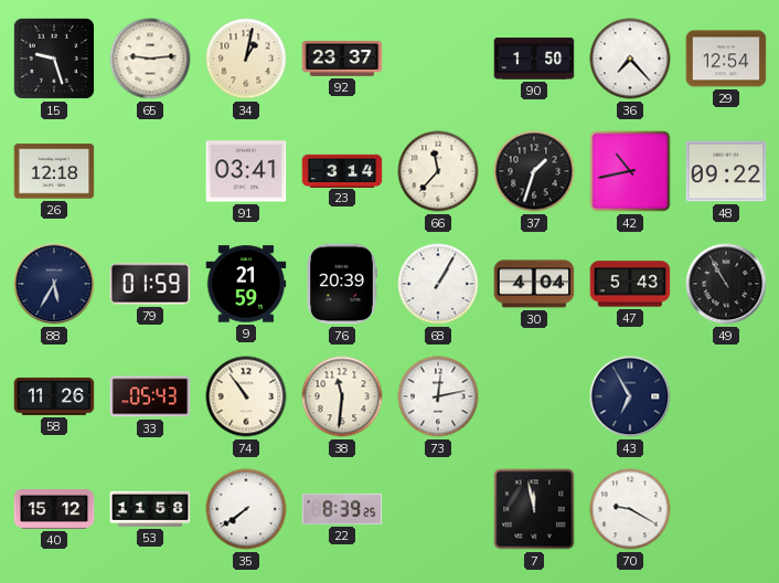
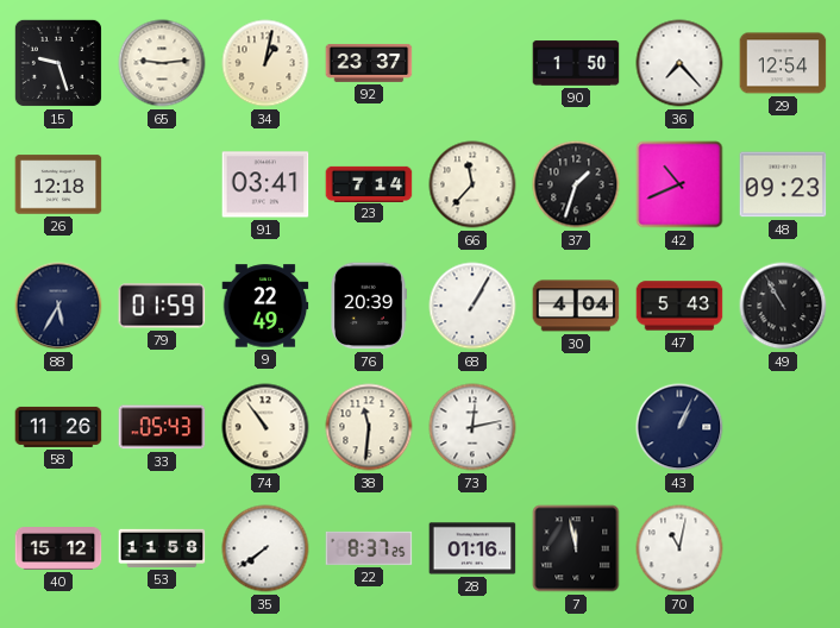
23: 3:14 -> 7:14
42: 10:43 -> 10:41
48: 09:22 -> 09:23
9: 21:59 -> 22:49
43: 6:55 -> 1:04
22: 8:39 -> 8:37
28: none -> 01:16
70: 9:20 -> 11:02
